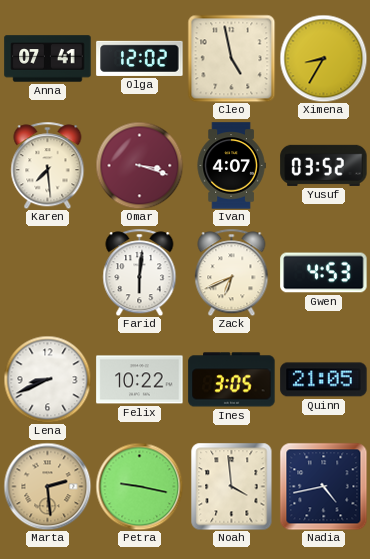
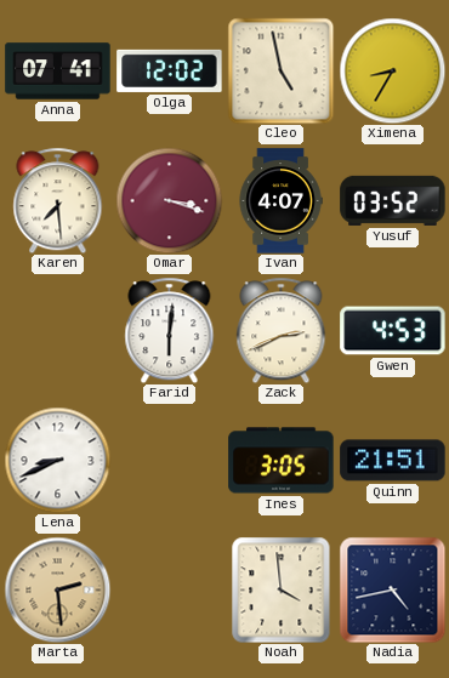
Zack: 6:41 -> 2:41
Felix: 10:22 -> none
Quinn: 21:05 -> 21:51
Petra: 9:17 -> none
